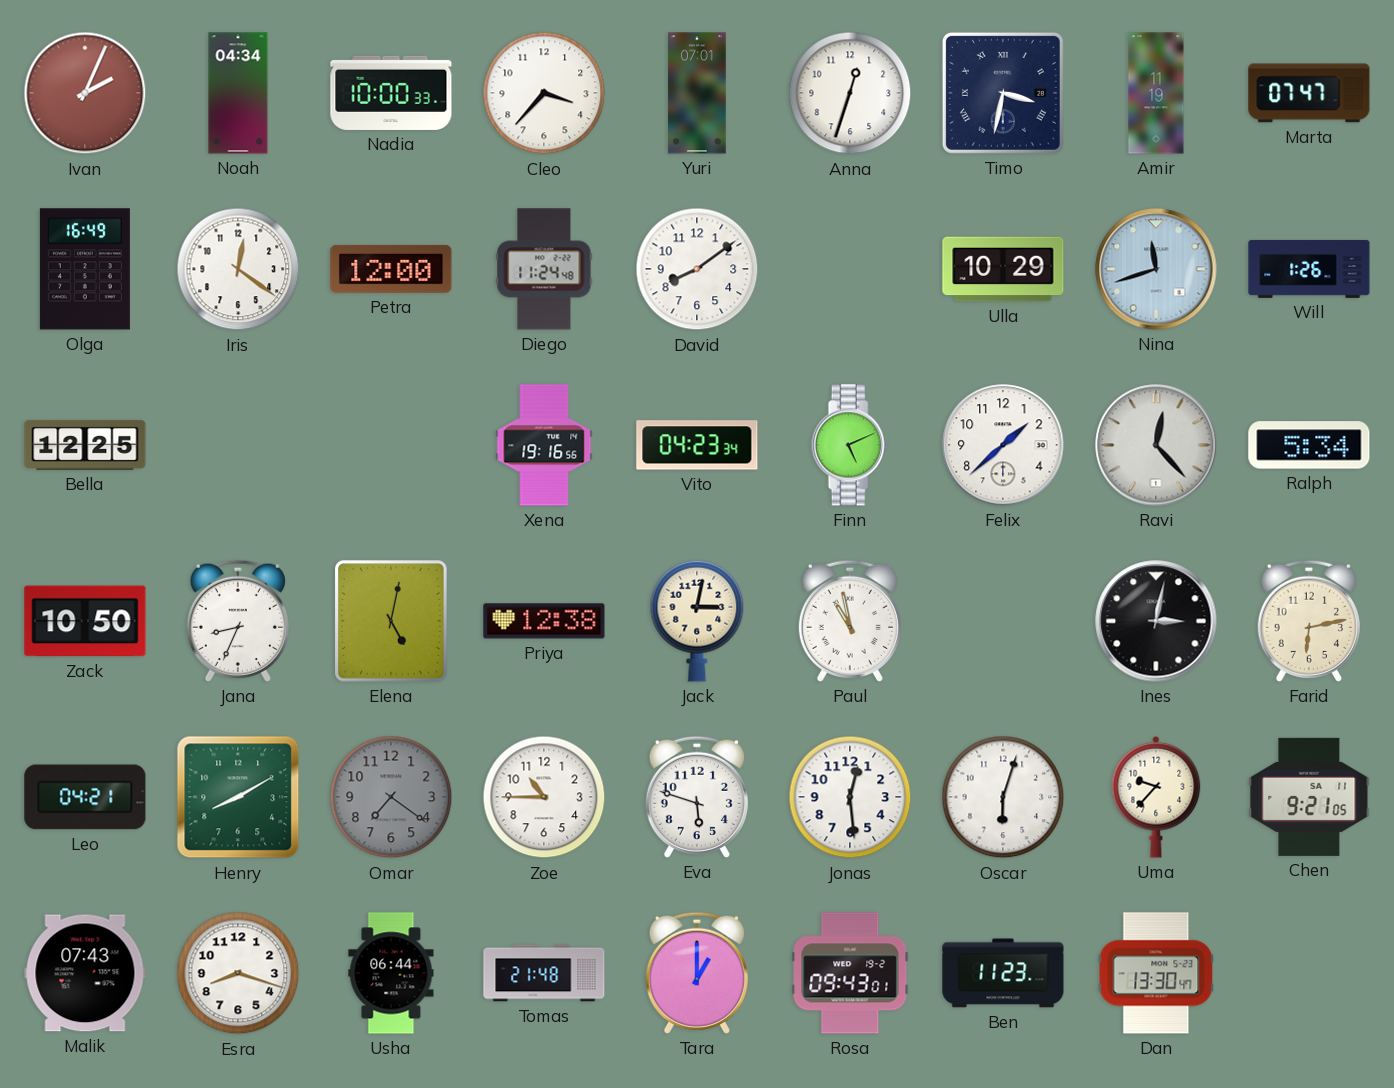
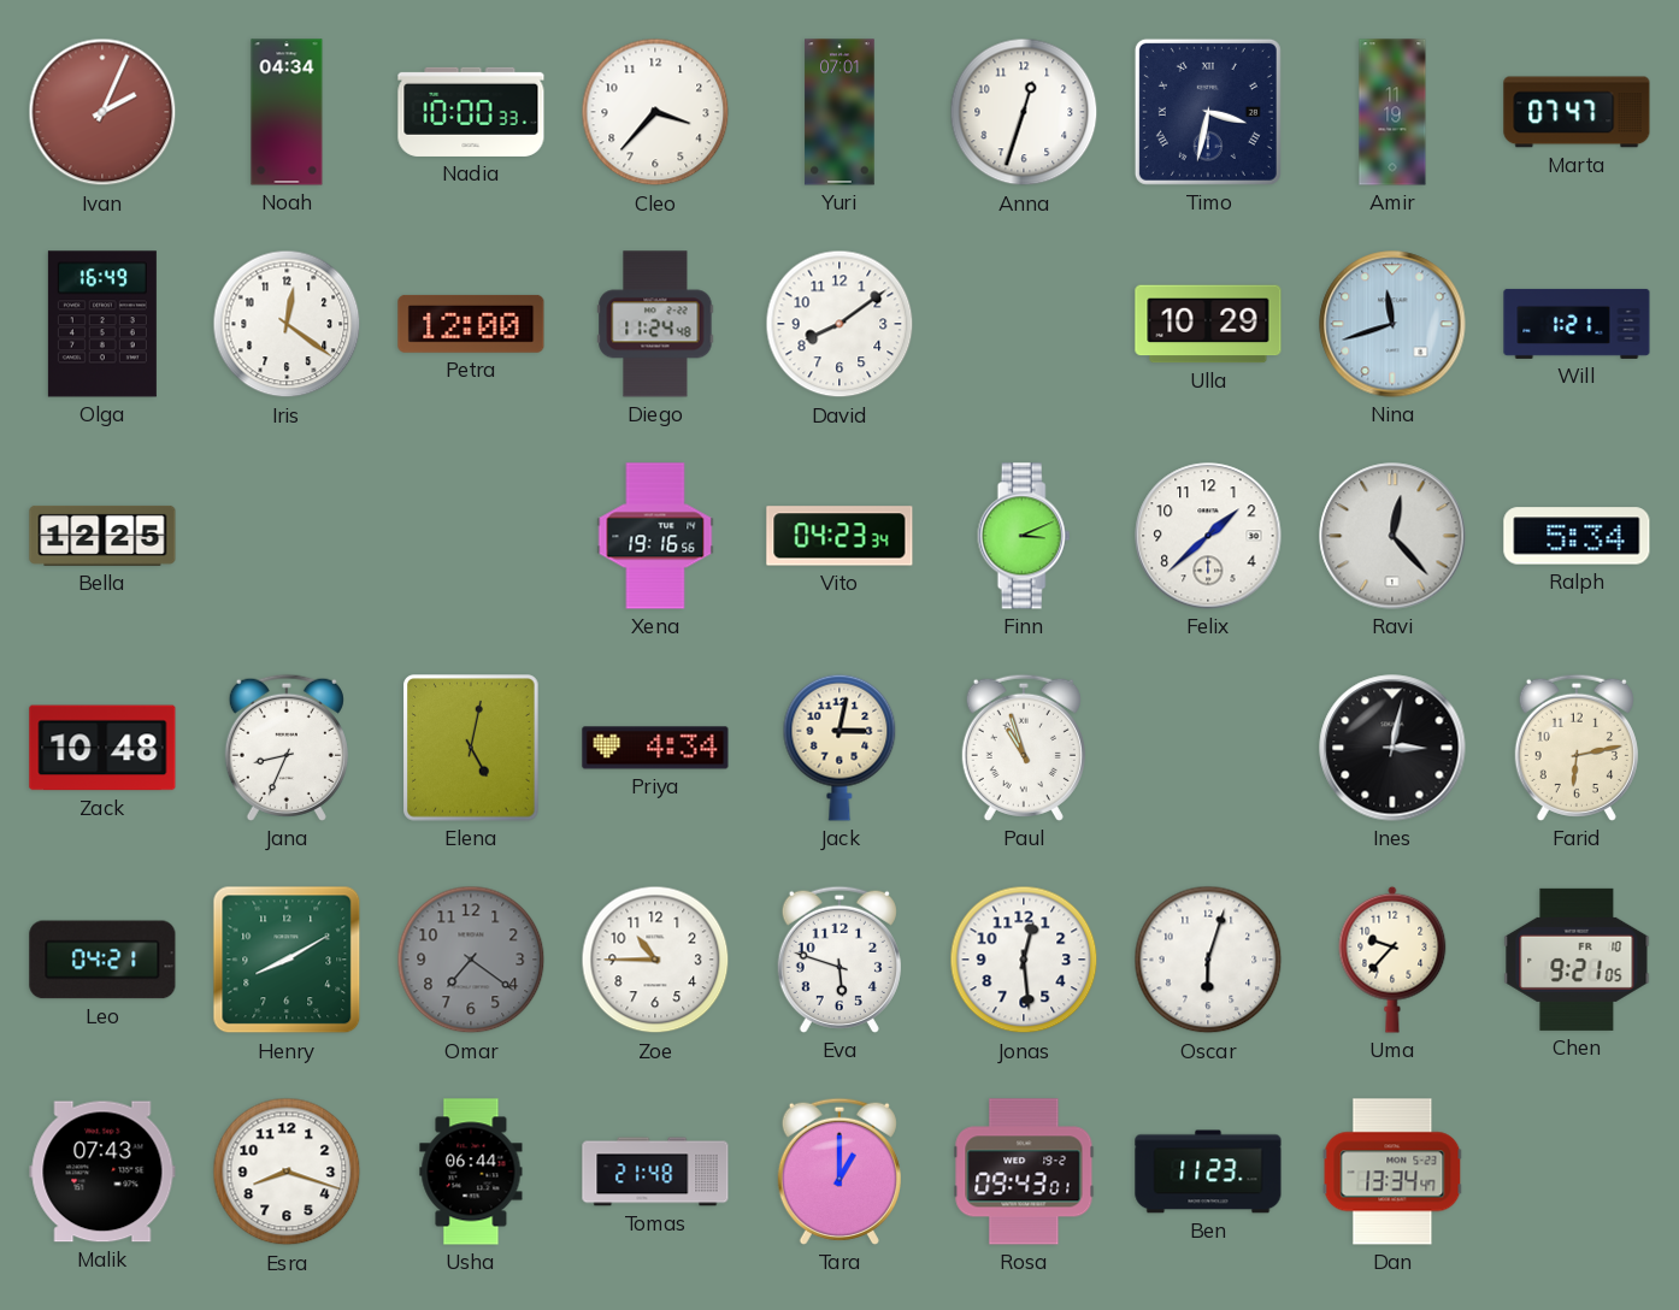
Will: 1:26 -> 1:21
Finn: 5:11 -> 3:11
Zack: 10:50 -> 10:48
Priya: 12:38 -> 4:34
Paul: 10:58 -> 10:57
Chen date: SA 11 -> FR 10
Dan: 13:30 -> 13:34
